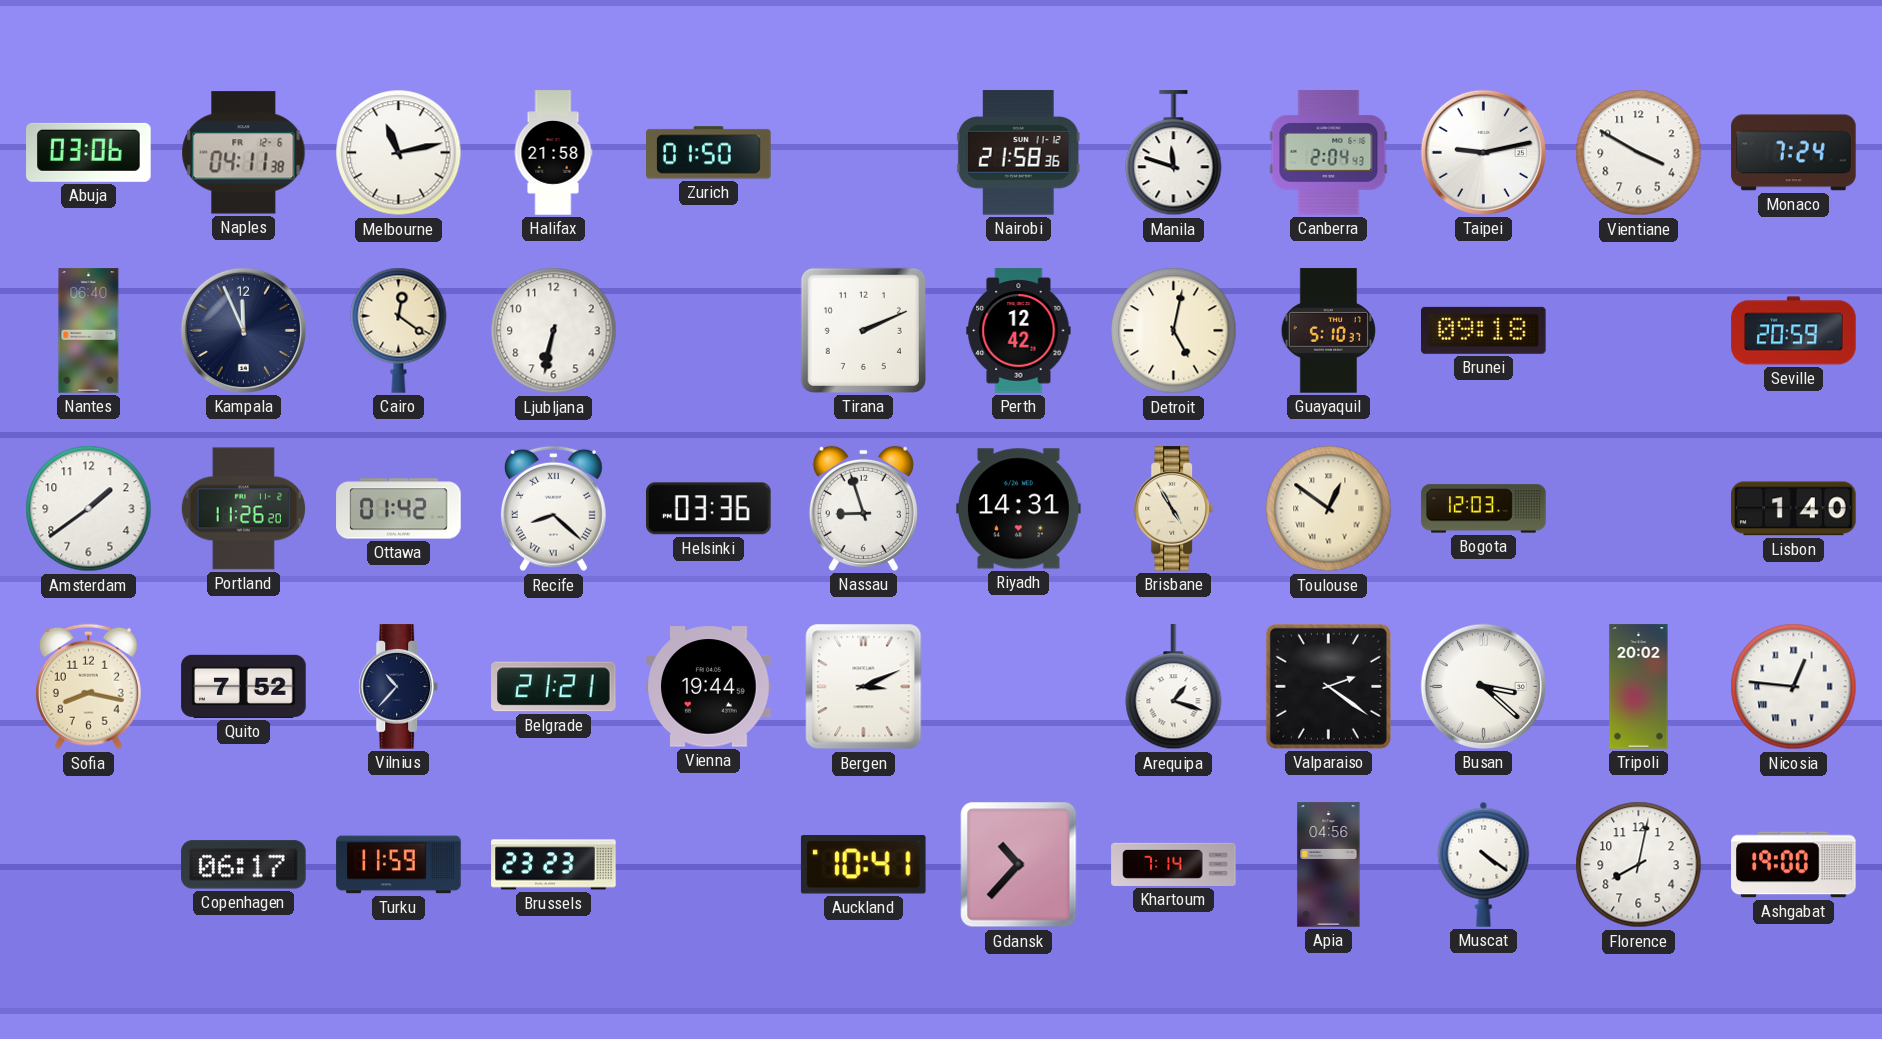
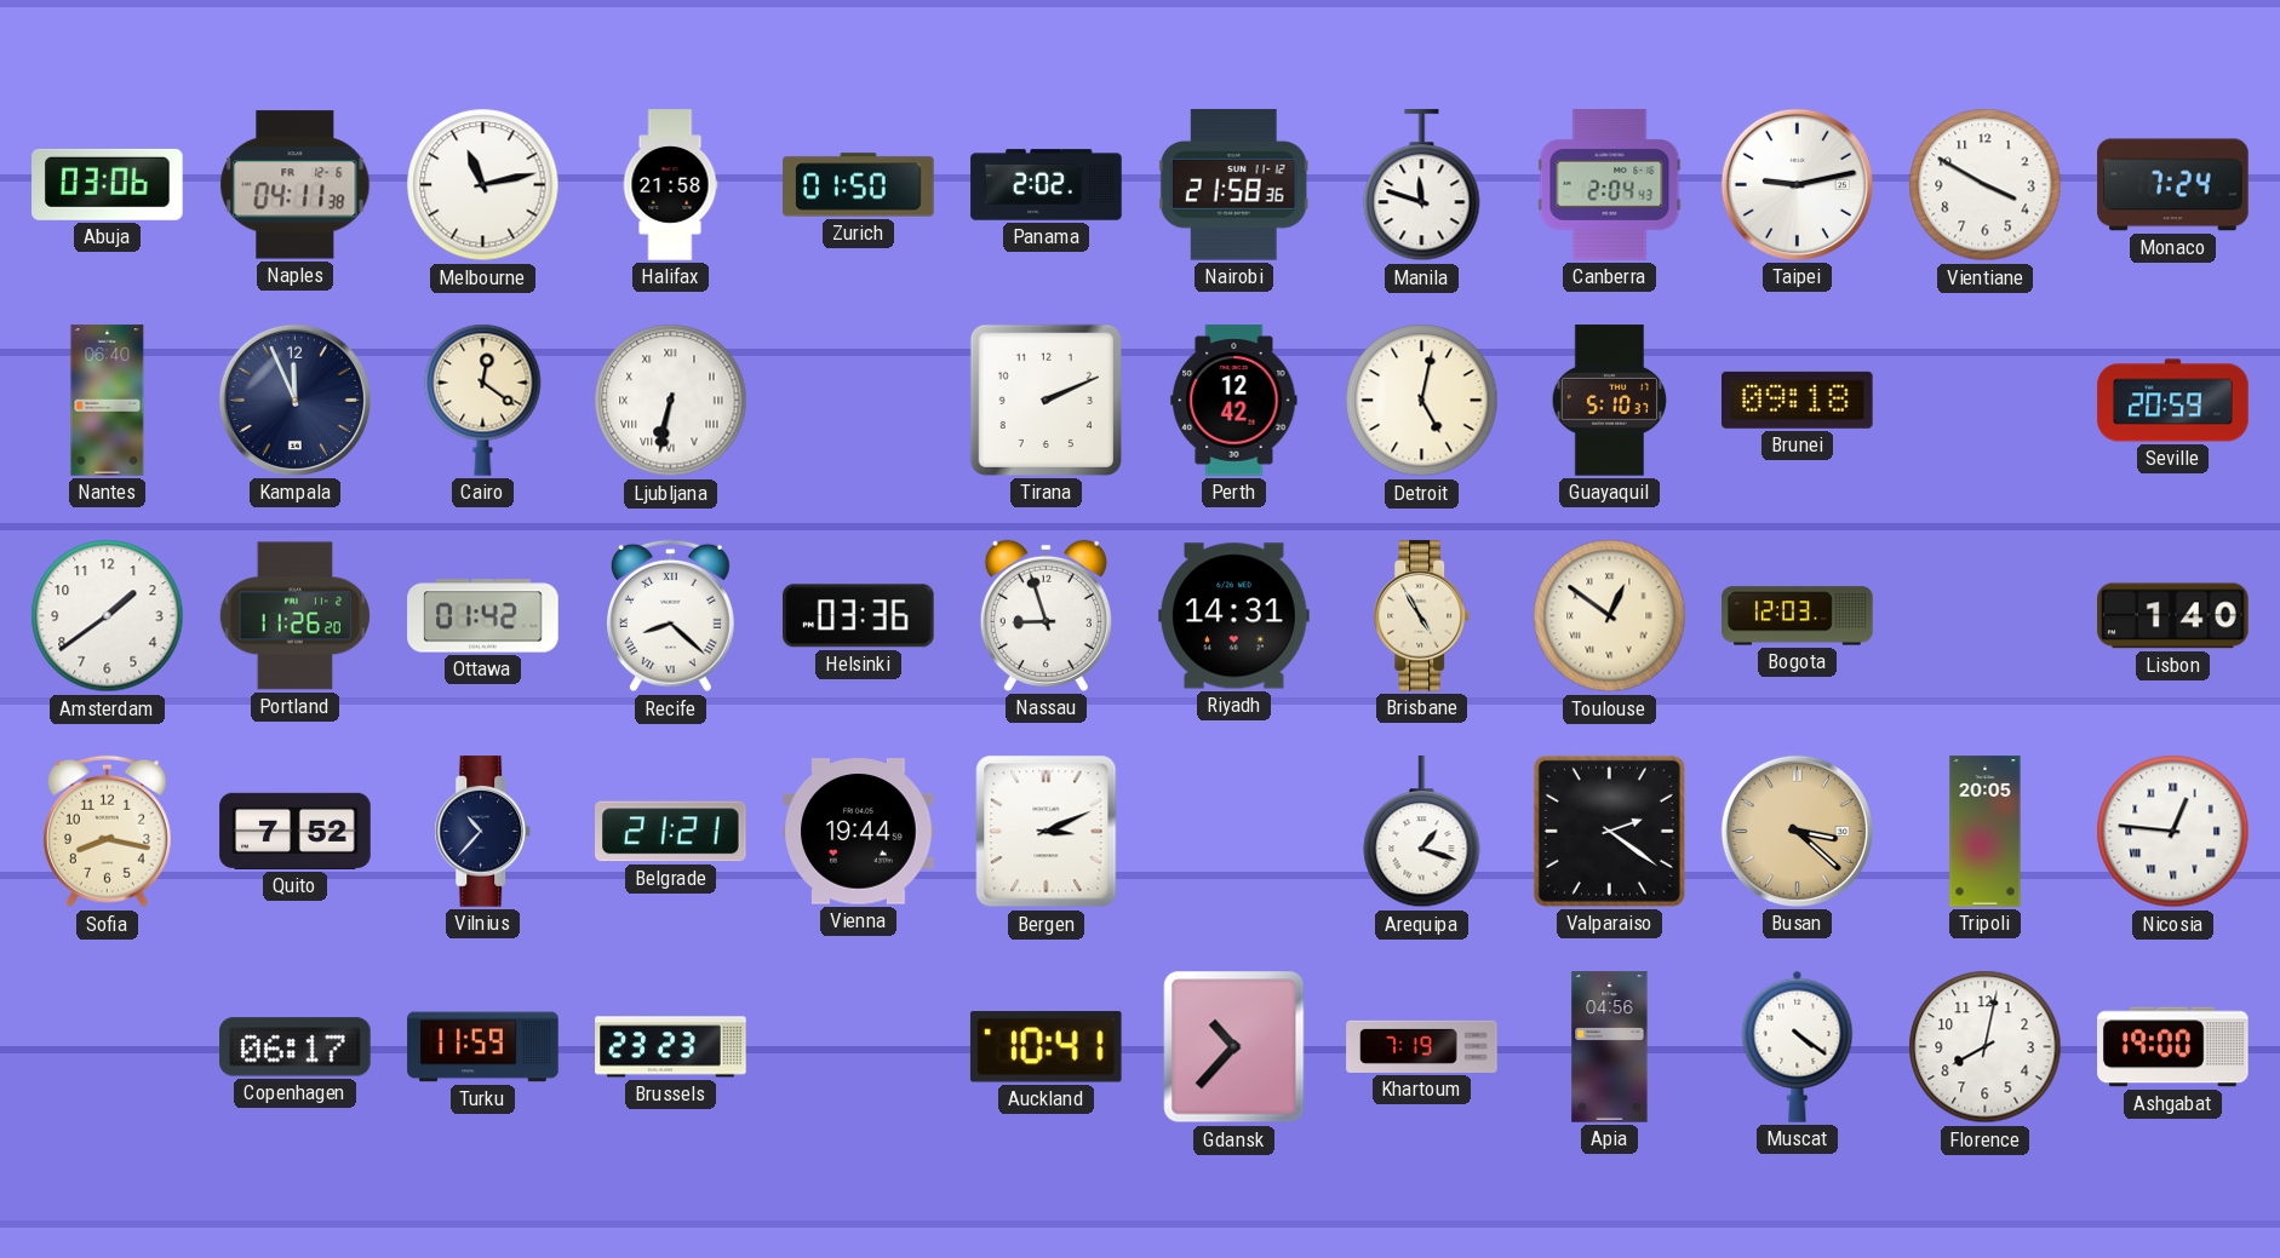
Panama: none -> 2:02
Ljubljana numerals: Arabic -> Roman
Busan dial: white -> champagne
Tripoli: 20:02 -> 20:05
Khartoum: 7:14 -> 7:19
